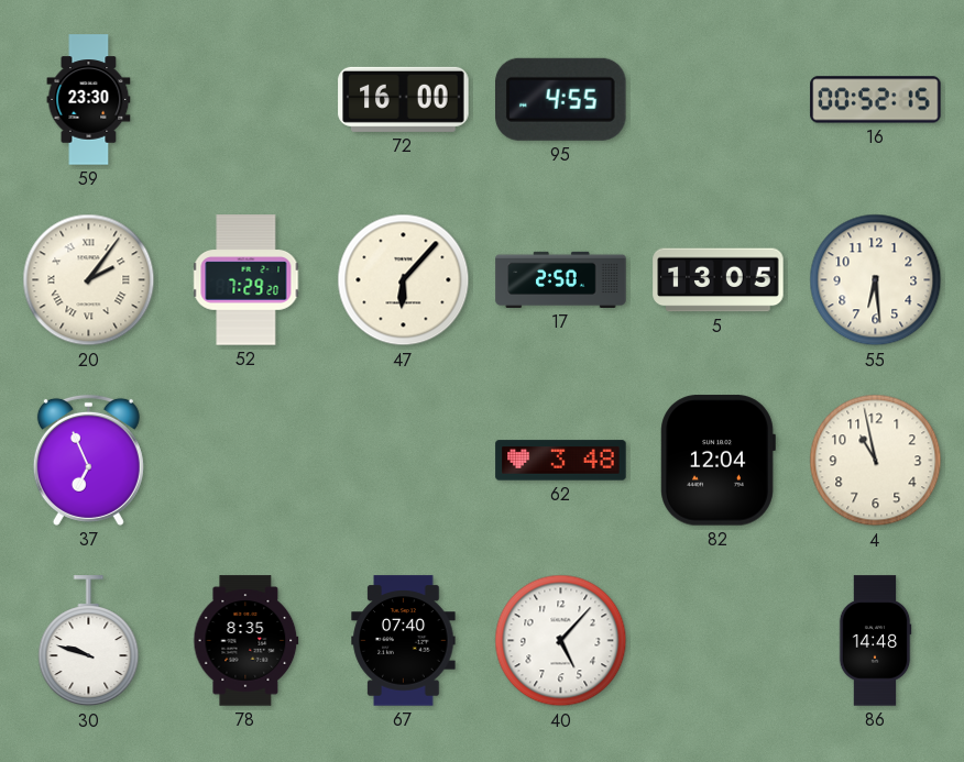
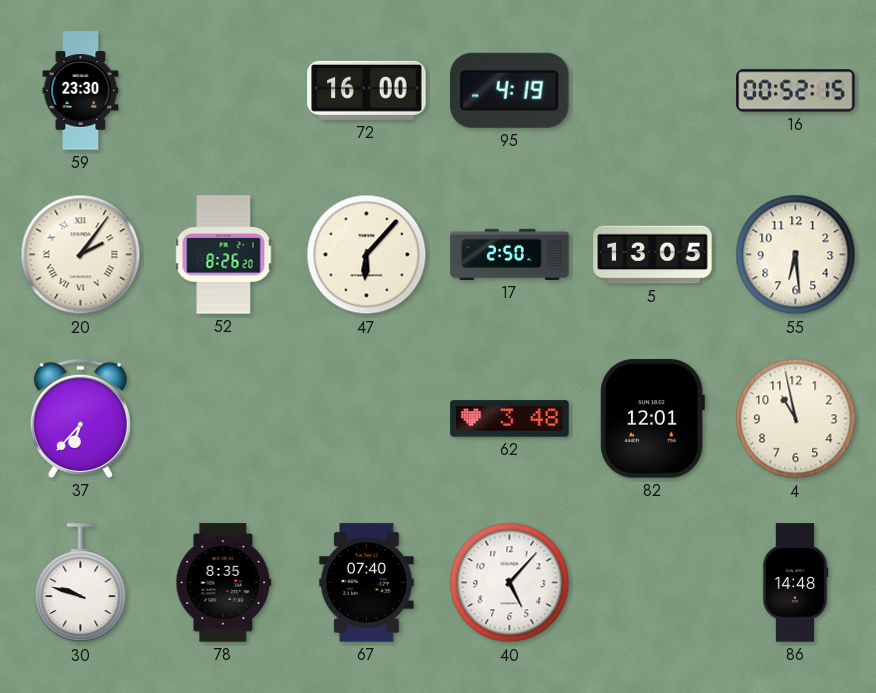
95: 4:55 -> 4:19
52: 7:29 -> 8:26
37: 6:56 -> 6:37
82: 12:04 -> 12:01
